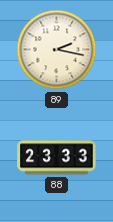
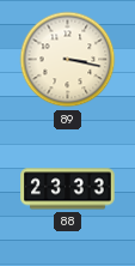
89: 2:17 -> 3:17
